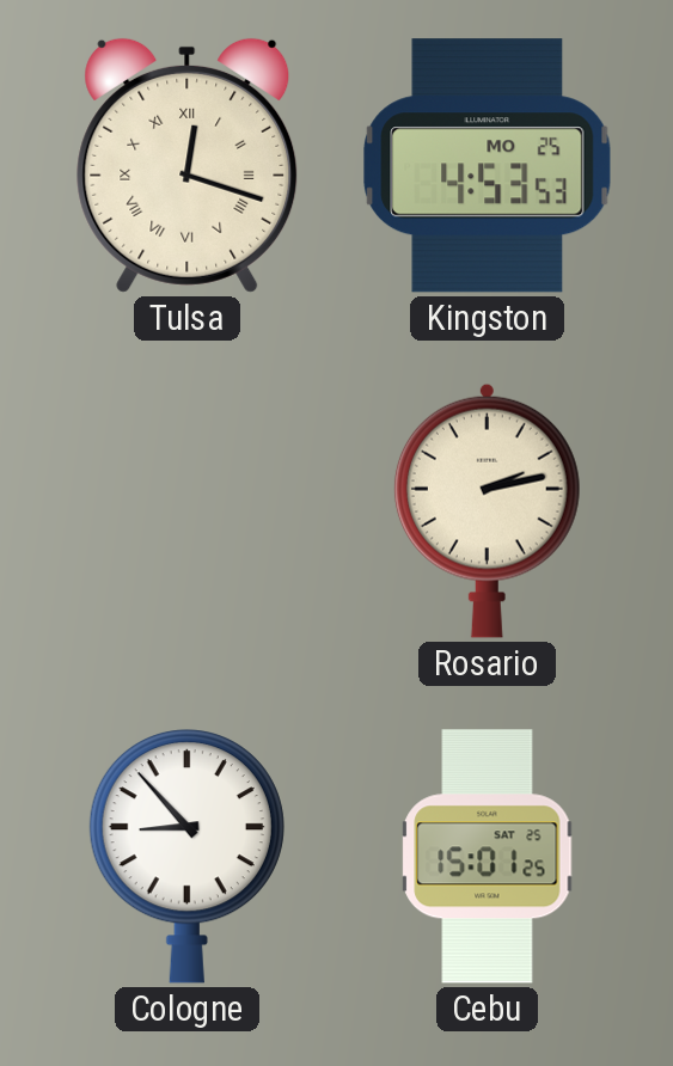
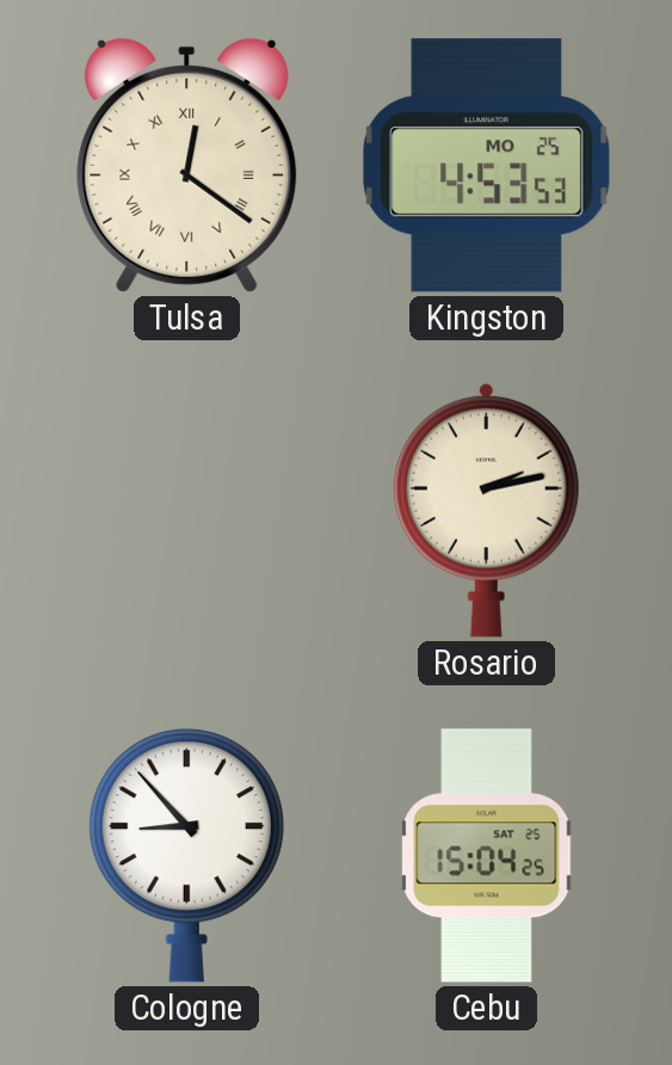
Tulsa: 12:18 -> 12:21
Cebu: 15:01 -> 15:04
